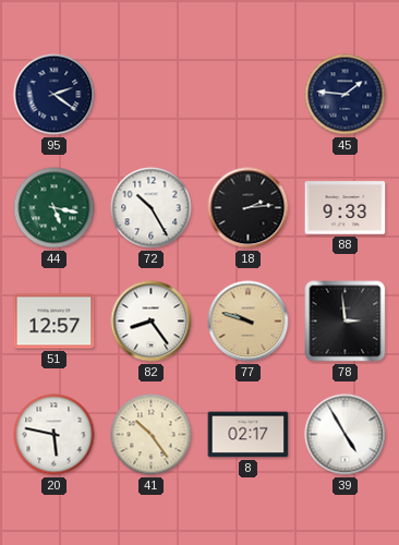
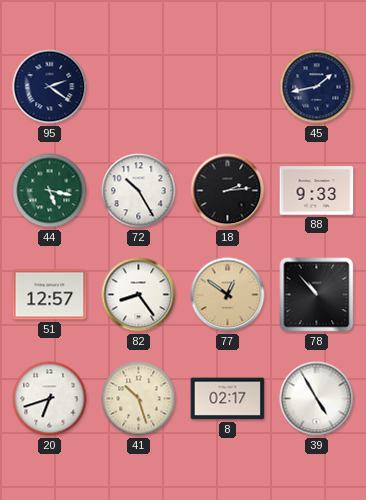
45: 1:46 -> 1:43
77: 9:48 -> 12:51
78: 2:59 -> 10:53
20: 5:47 -> 6:42
41: 10:24 -> 10:27
